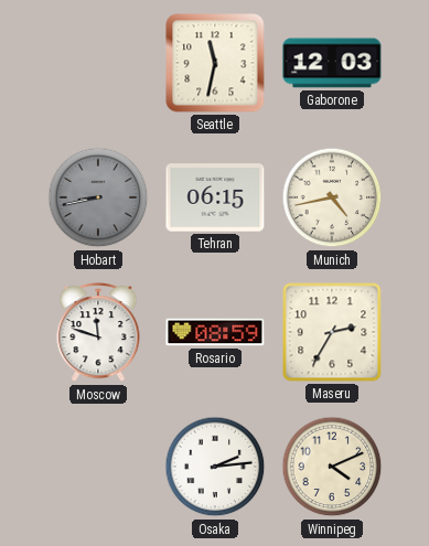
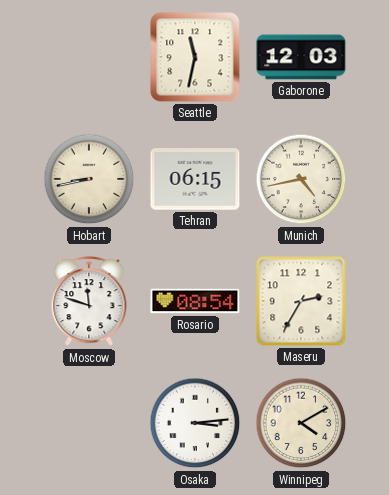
Hobart dial: grey -> cream
Rosario: 08:59 -> 08:54
Osaka: 2:14 -> 3:14
Winnipeg: 4:11 -> 4:10
